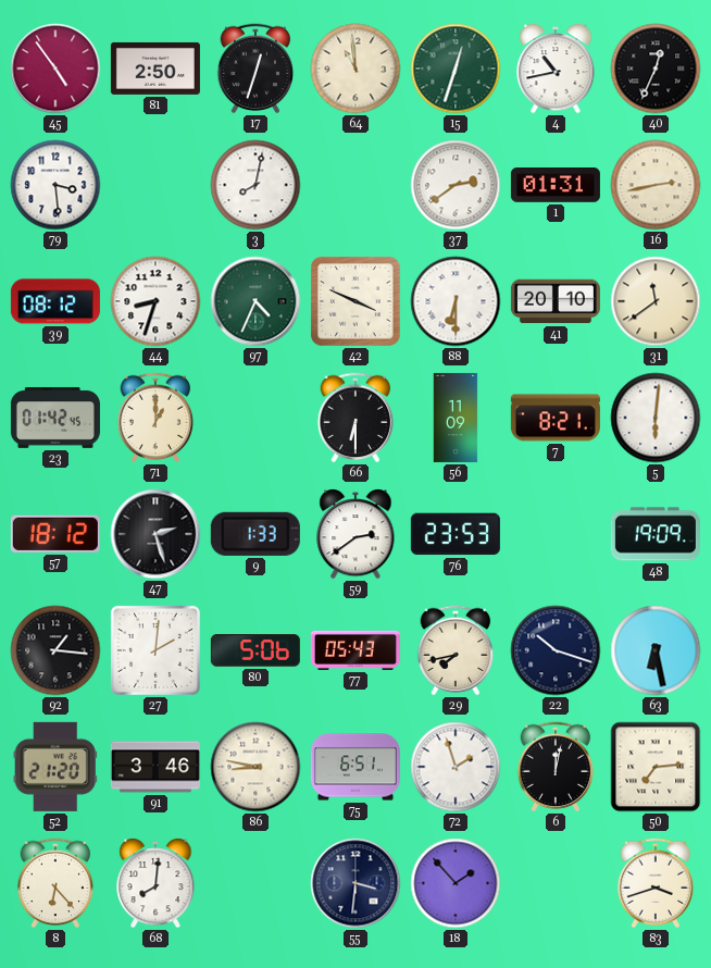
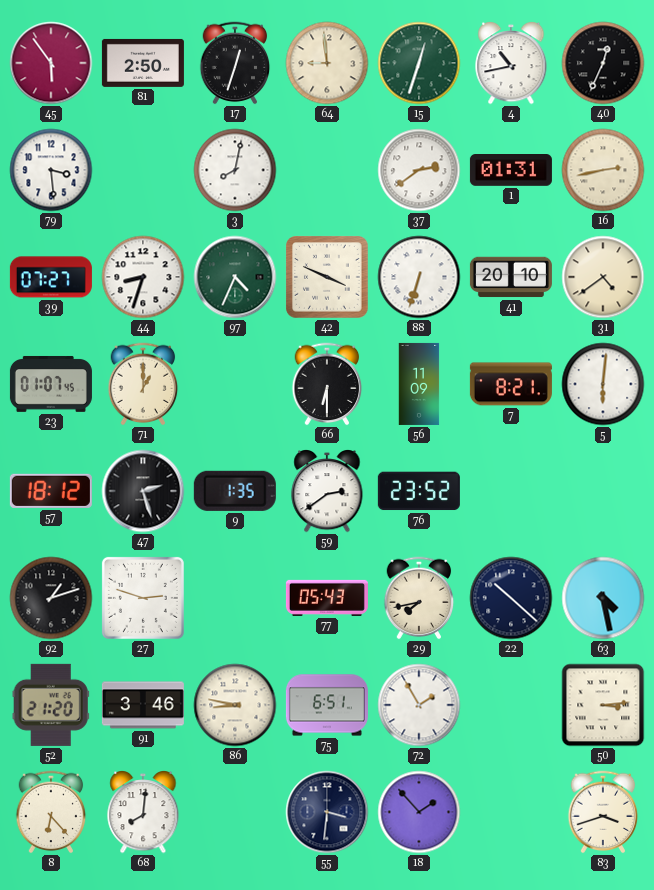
45: 4:54 -> 5:54
64: 10:59 -> 8:59
39: 08:12 -> 07:27
88: 6:30 -> 6:33
31: 11:39 -> 4:39
23: 01:42 -> 01:07
9: 1:33 -> 1:35
76: 23:53 -> 23:52
48: 19:09 -> none
92: 1:16 -> 1:12
27: 2:01 -> 2:48
80: 5:06 -> none
22: 10:18 -> 10:22
63: 6:28 -> 4:28
72: 1:57 -> 1:55
6: 12:02 -> none
50: 7:14 -> 3:14
